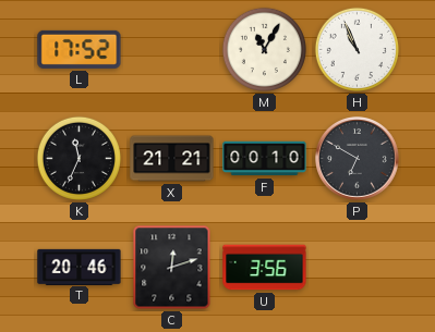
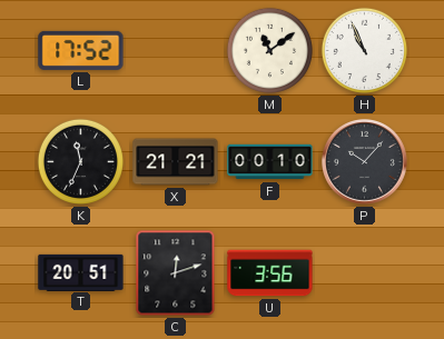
M: 11:05 -> 11:09
P: 6:50 -> 10:07
T: 20:46 -> 20:51
